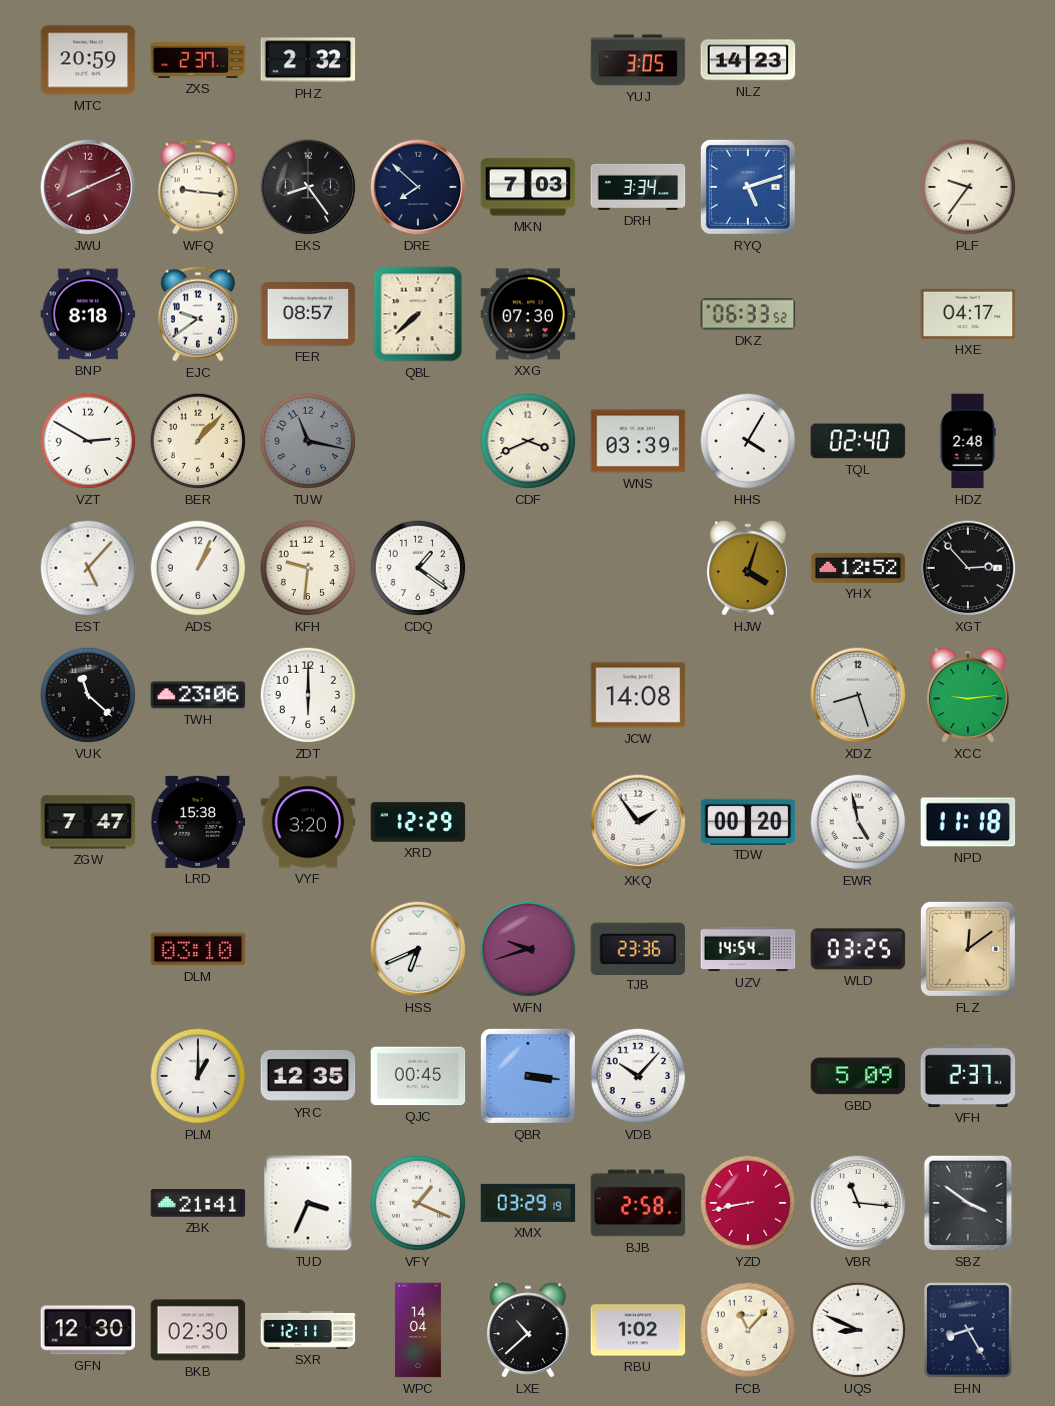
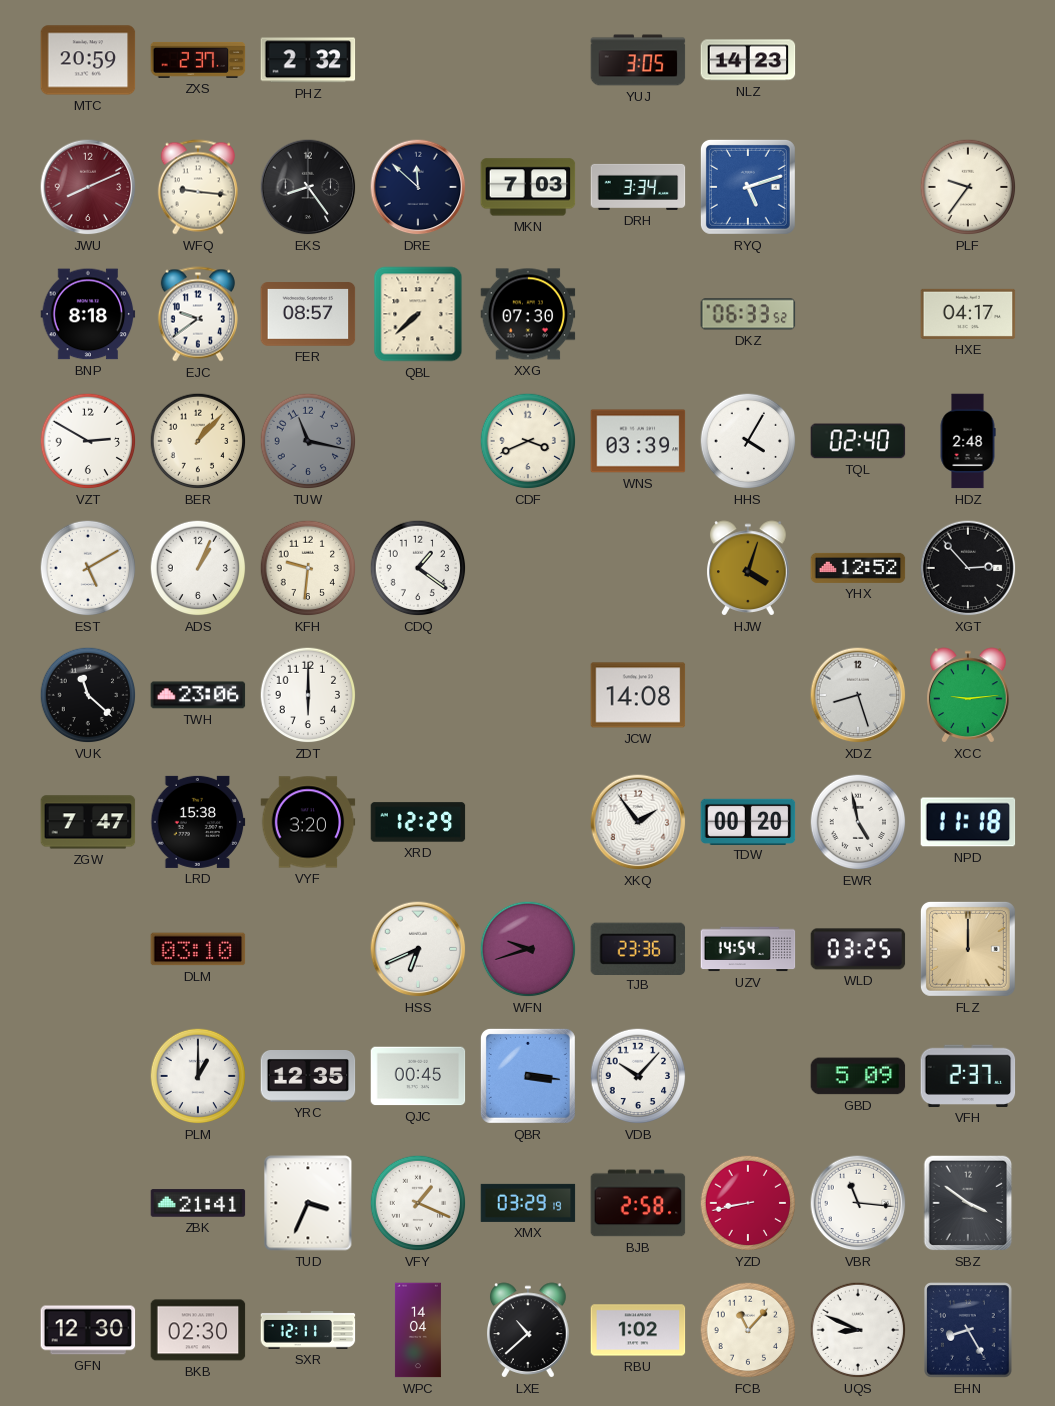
DRE: 7:52 -> 11:52
EST: 5:07 -> 5:10
FLZ: 12:09 -> 12:00
